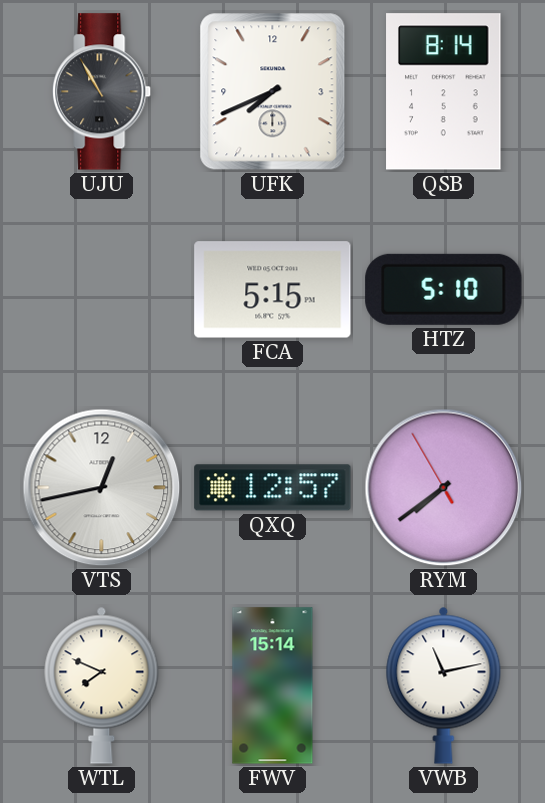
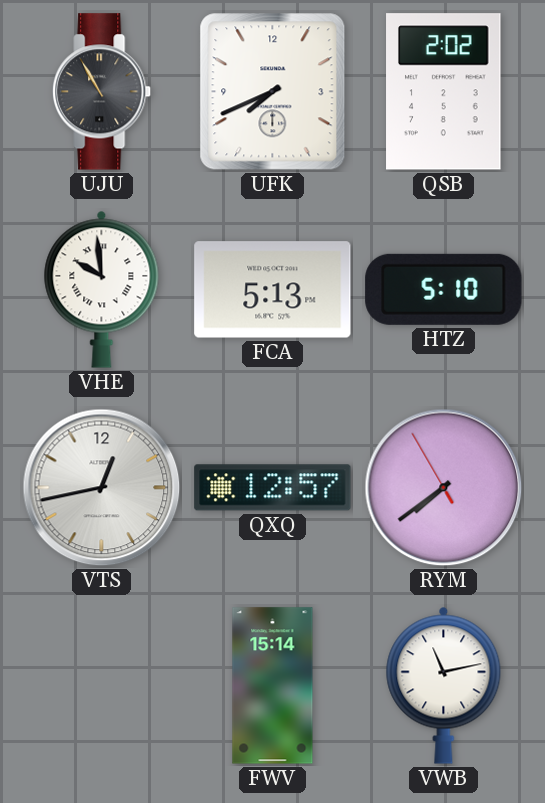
QSB: 8:14 -> 2:02
VHE: none -> 9:59
FCA: 5:15 -> 5:13
WTL: 7:49 -> none
